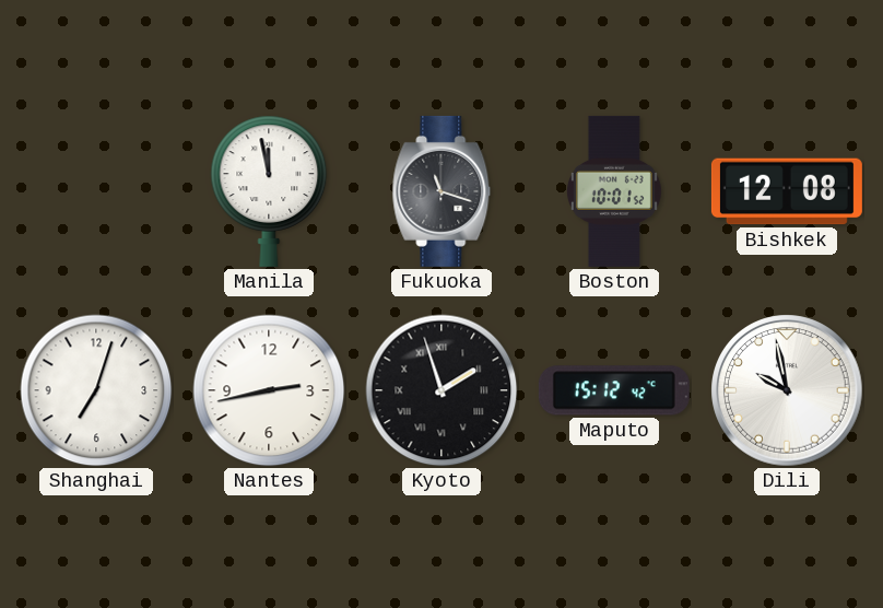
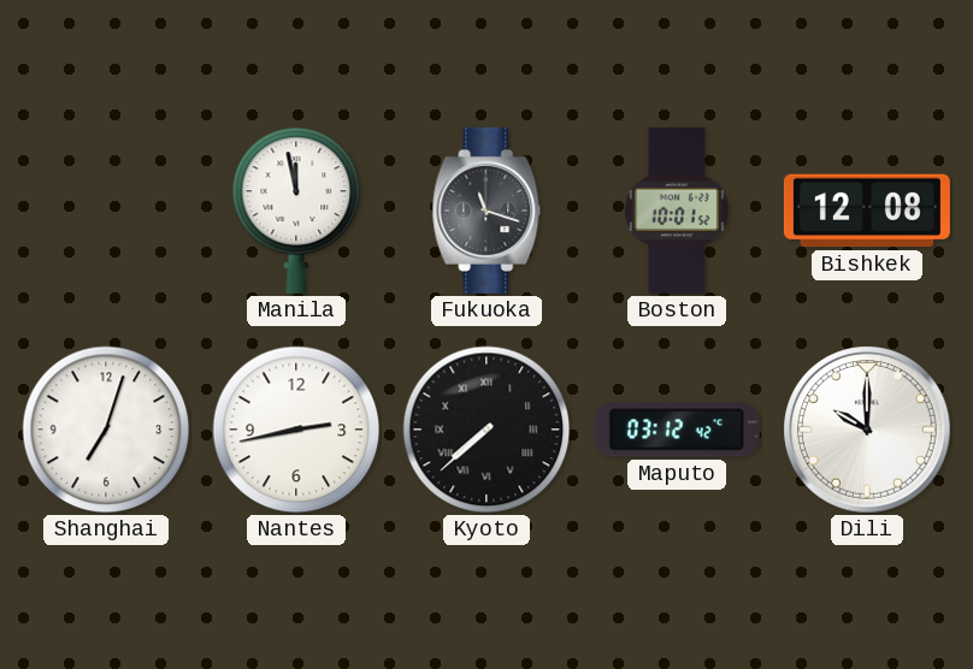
Kyoto: 1:57 -> 7:38
Maputo: 15:12 -> 03:12
Dili: 9:58 -> 10:00
